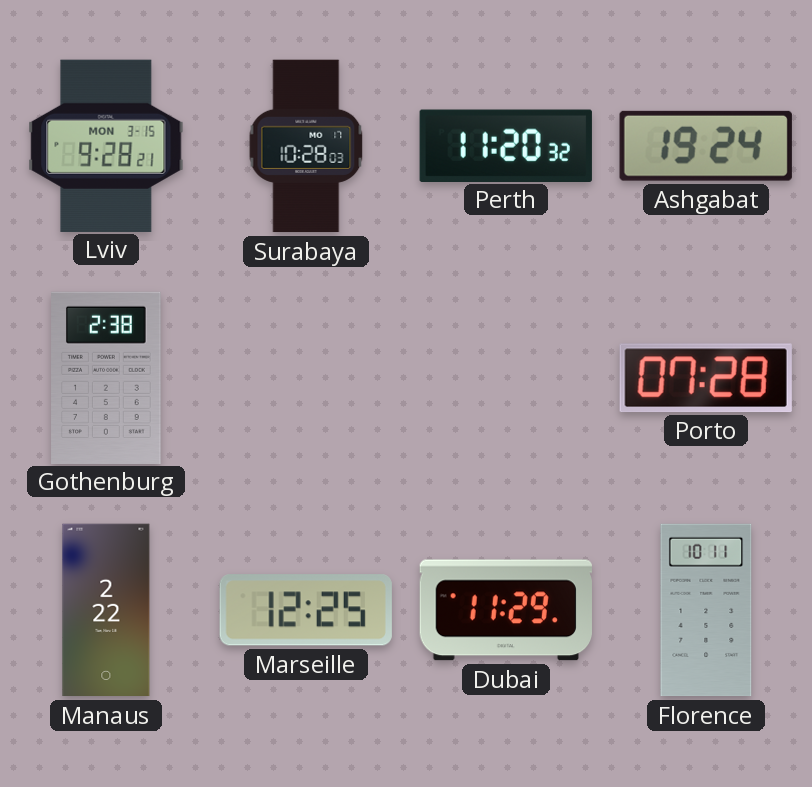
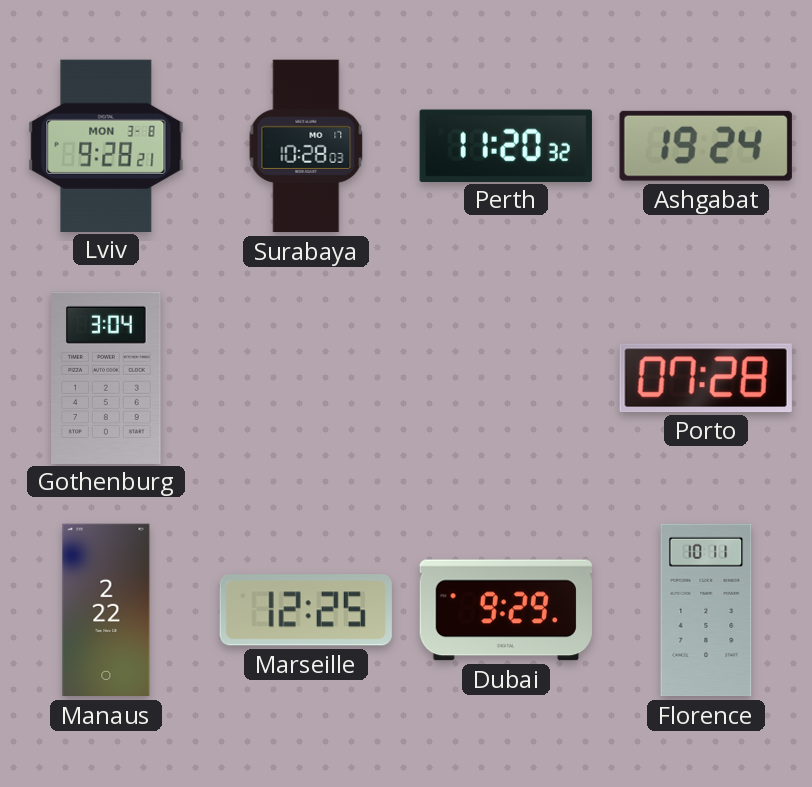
Lviv date: MON 3-15 -> MON 3-8
Gothenburg: 2:38 -> 3:04
Dubai: 11:29 -> 9:29
